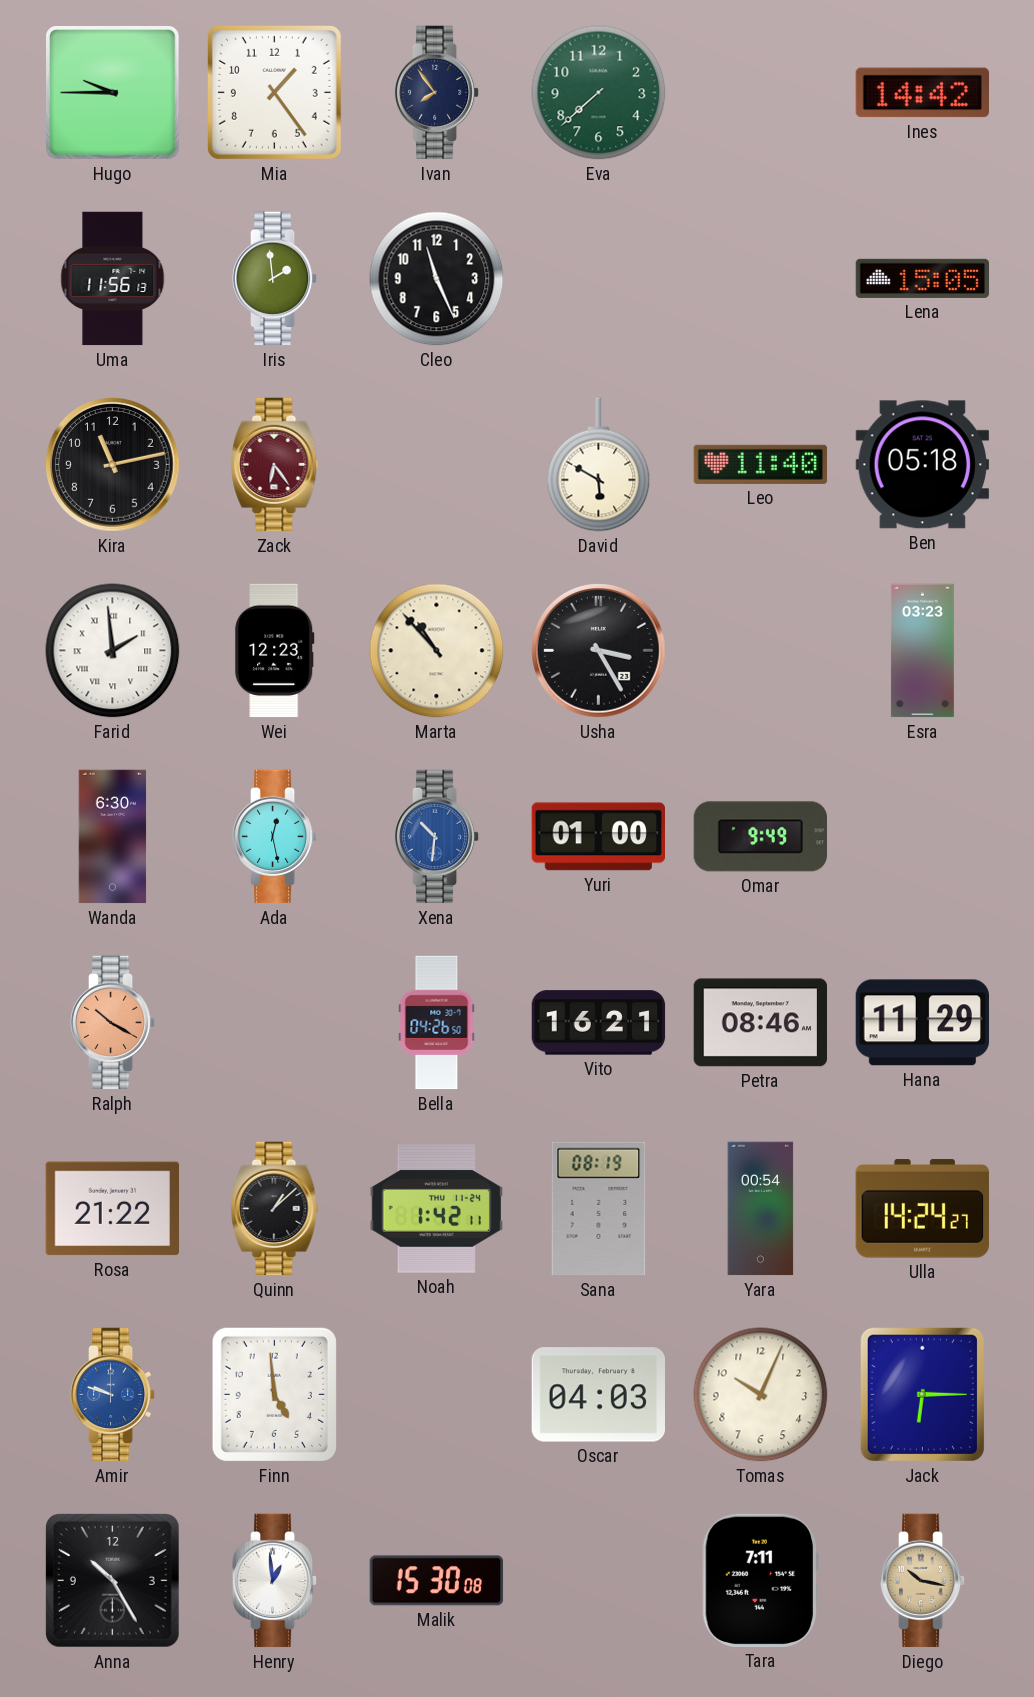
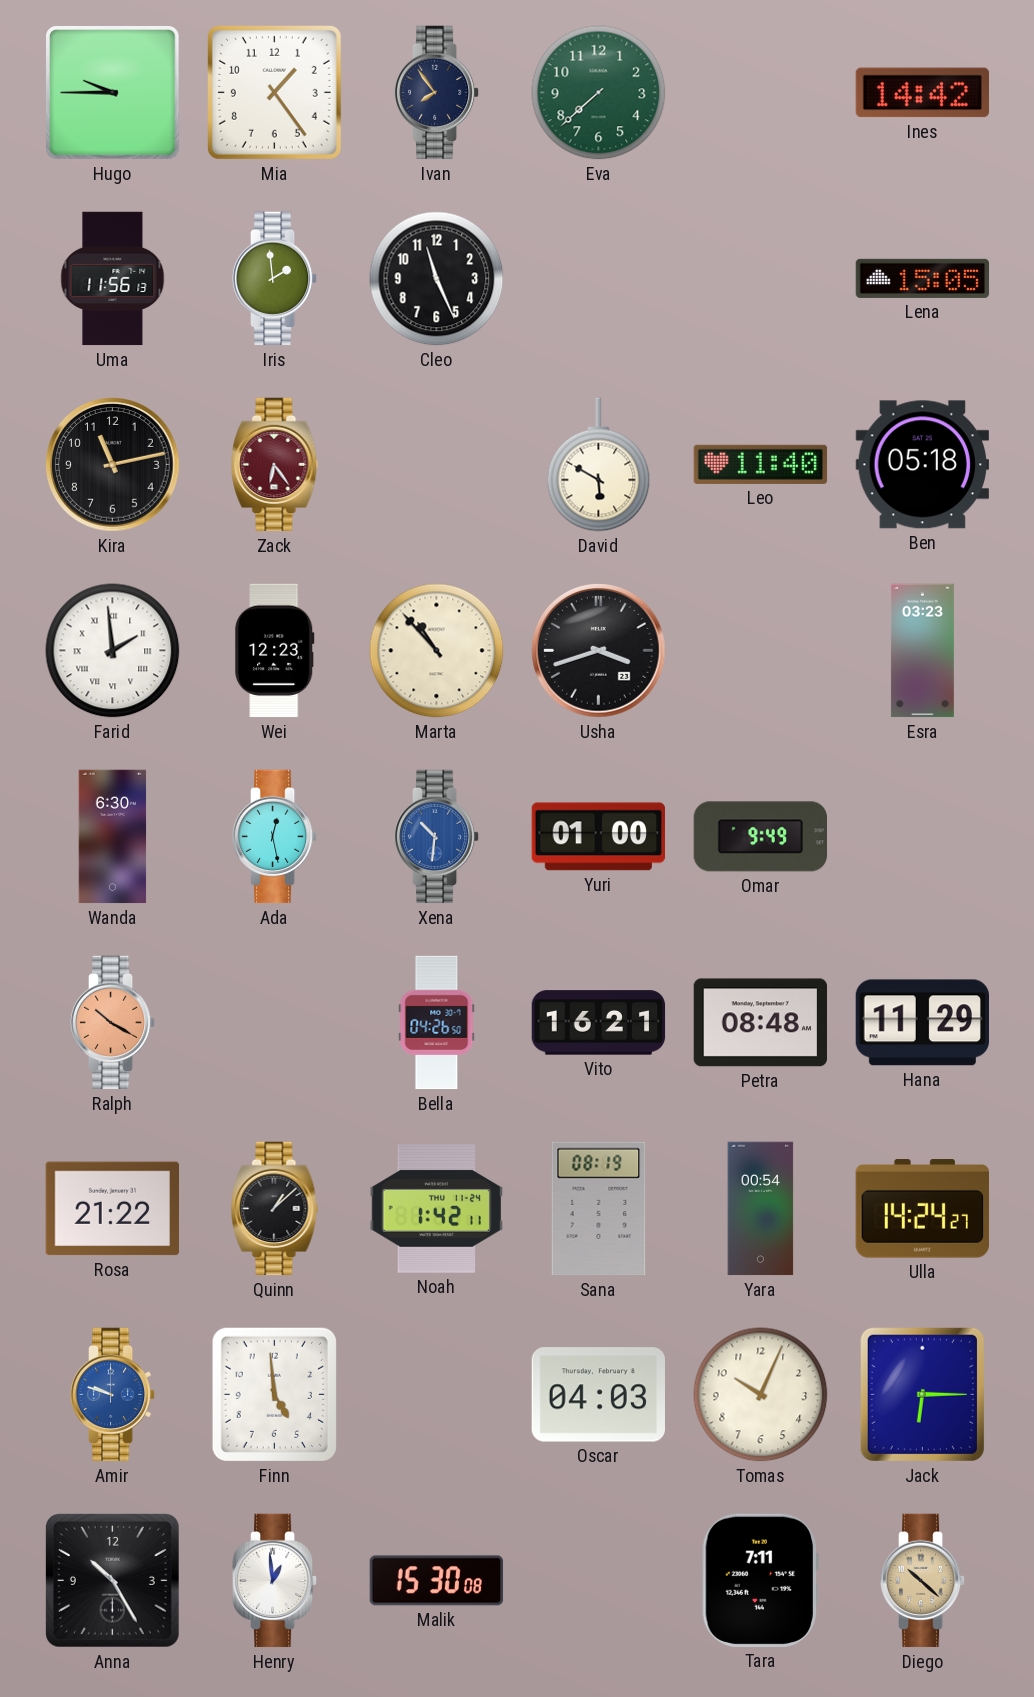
Usha: 3:25 -> 3:42
Petra: 08:46 -> 08:48
Diego: 10:17 -> 10:22
